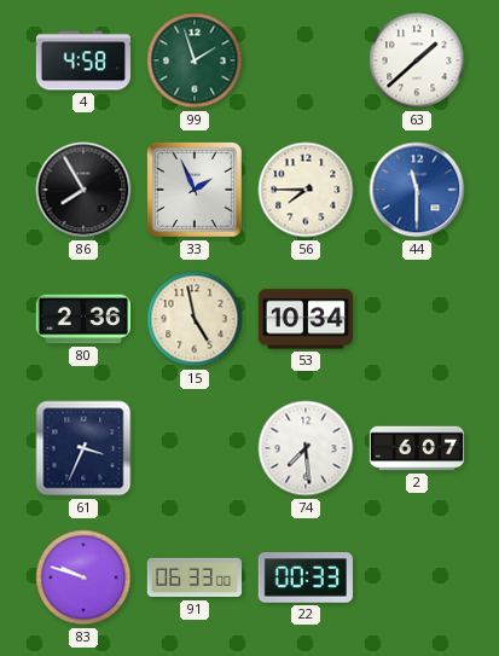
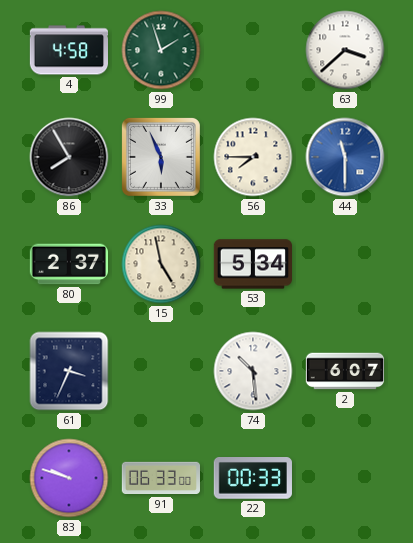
63: 1:38 -> 3:38
33: 1:56 -> 5:56
80: 2:36 -> 2:37
53: 10:34 -> 5:34
74: 7:29 -> 10:29
